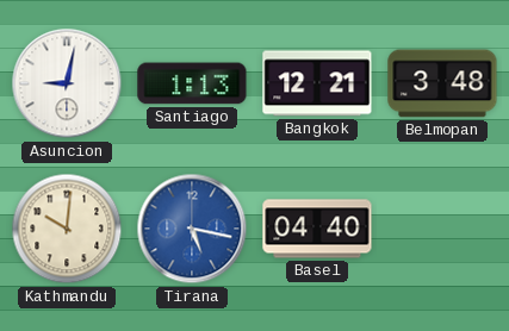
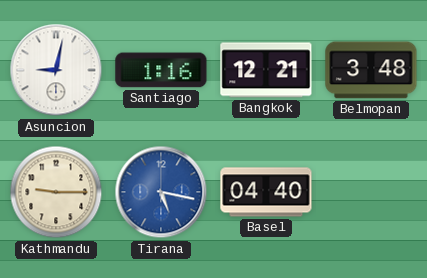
Santiago: 1:13 -> 1:16
Kathmandu: 10:01 -> 9:15
